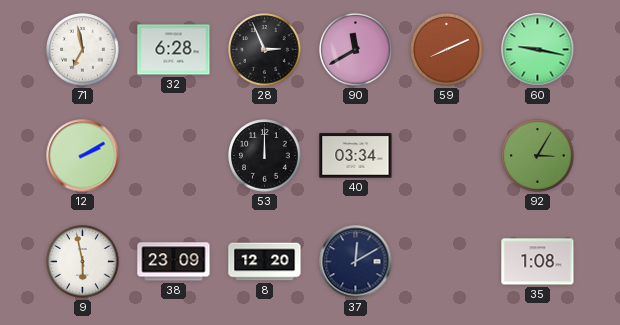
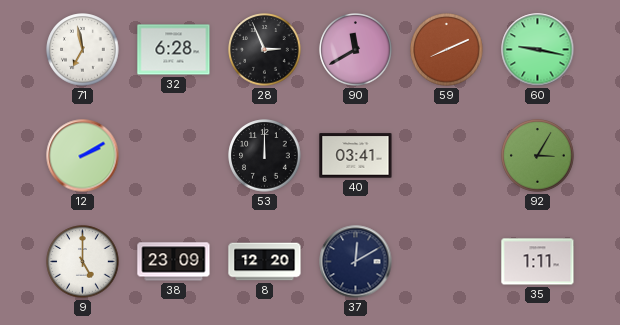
40: 03:34 -> 03:41
9: 5:58 -> 5:00
35: 1:08 -> 1:11
